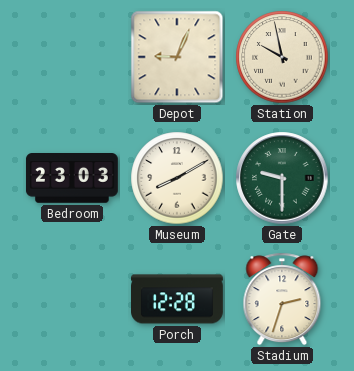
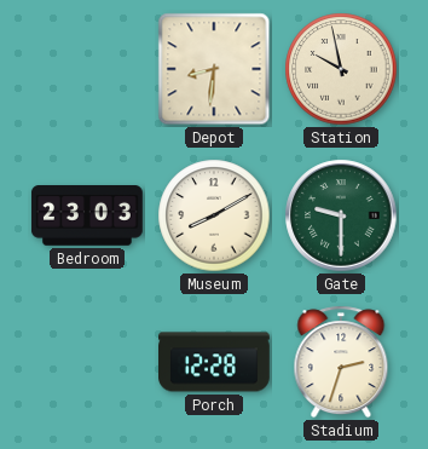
Depot: 9:04 -> 8:31
